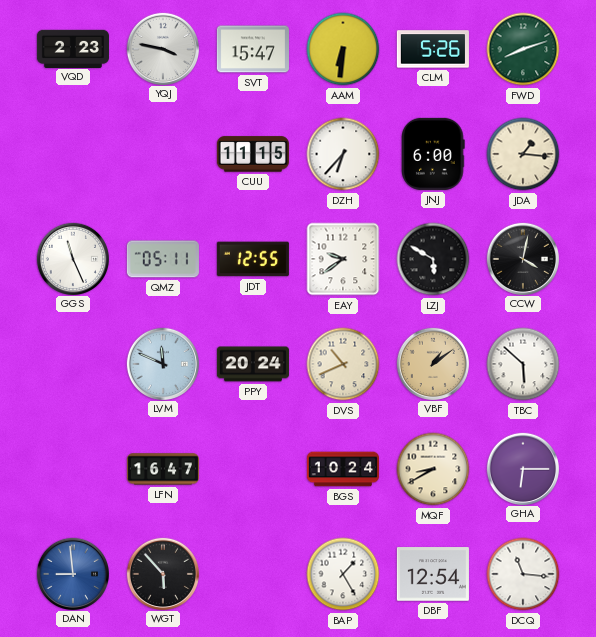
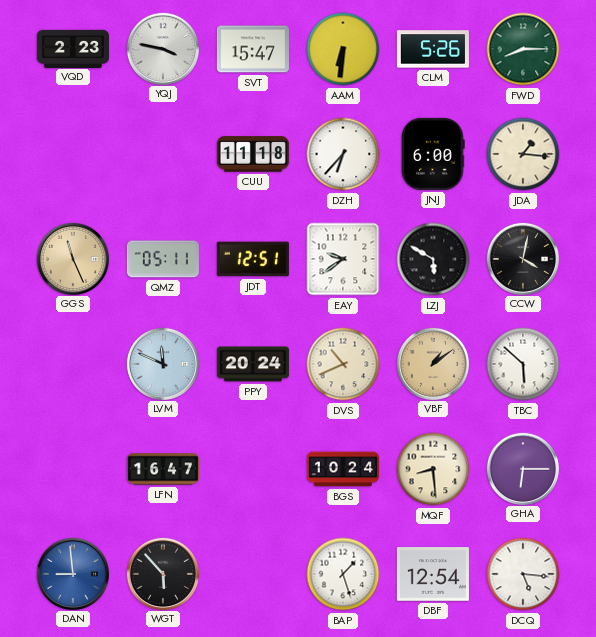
FWD: 8:12 -> 8:15
CUU: 11:15 -> 11:18
GGS dial: white -> champagne
JDT: 12:55 -> 12:51
MQF: 8:40 -> 8:29
BAP: 1:25 -> 1:27
DCQ: 11:16 -> 5:16
